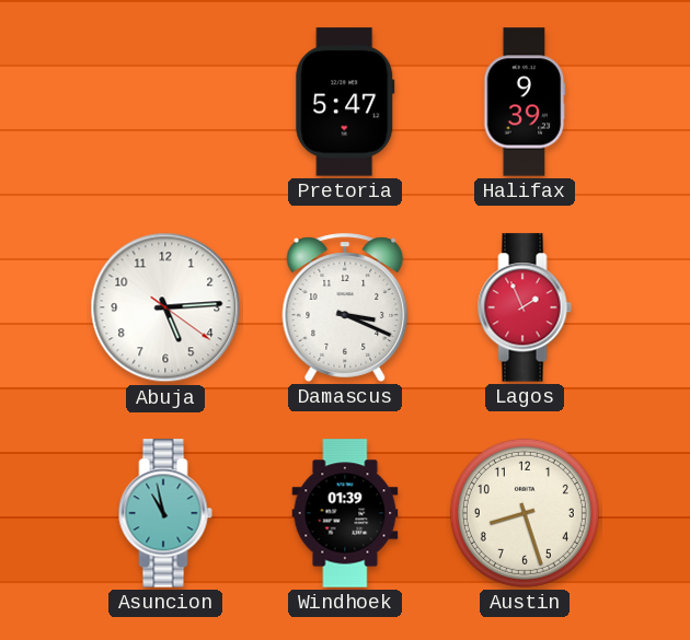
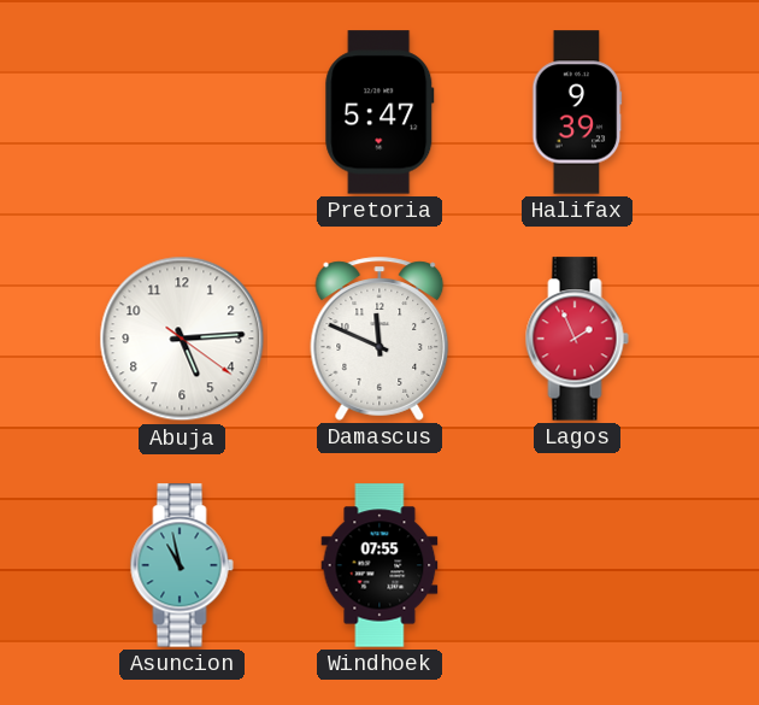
Damascus: 3:19 -> 11:49
Windhoek: 01:39 -> 07:55
Austin: 8:27 -> none
